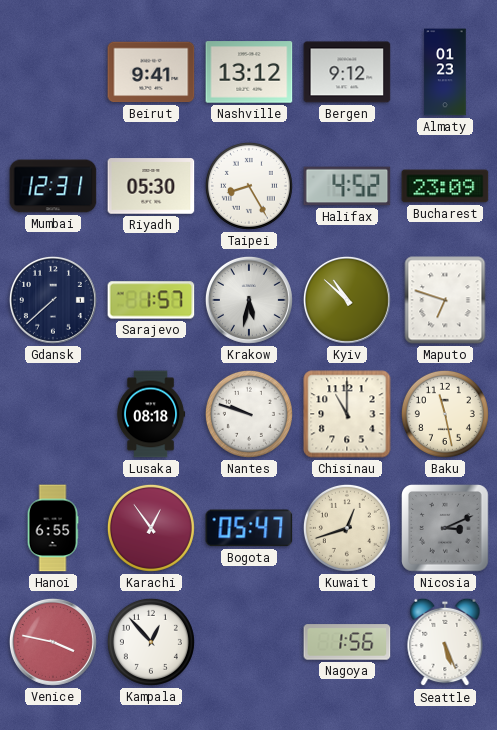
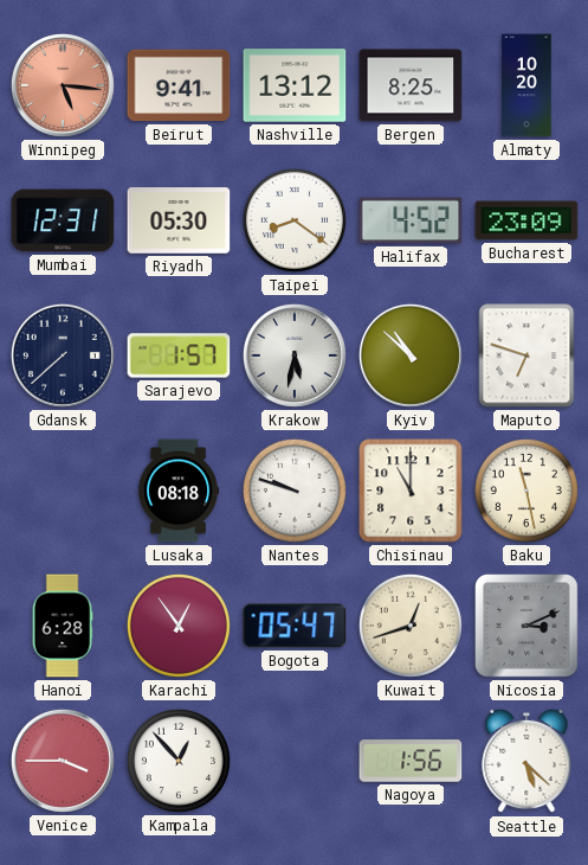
Winnipeg: none -> 5:16
Bergen: 9:12 -> 8:25
Almaty: 01:23 -> 10:20
Taipei: 8:25 -> 8:21
Hanoi: 6:55 -> 6:28
Venice: 3:47 -> 3:45
Seattle: 5:26 -> 5:22
